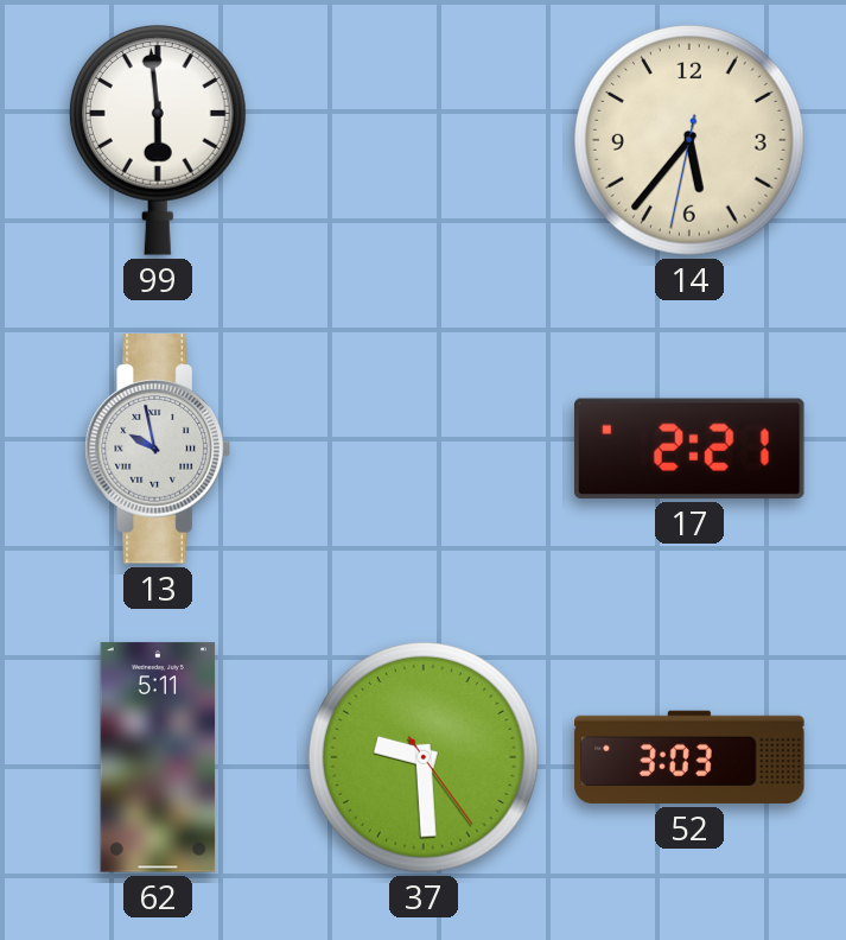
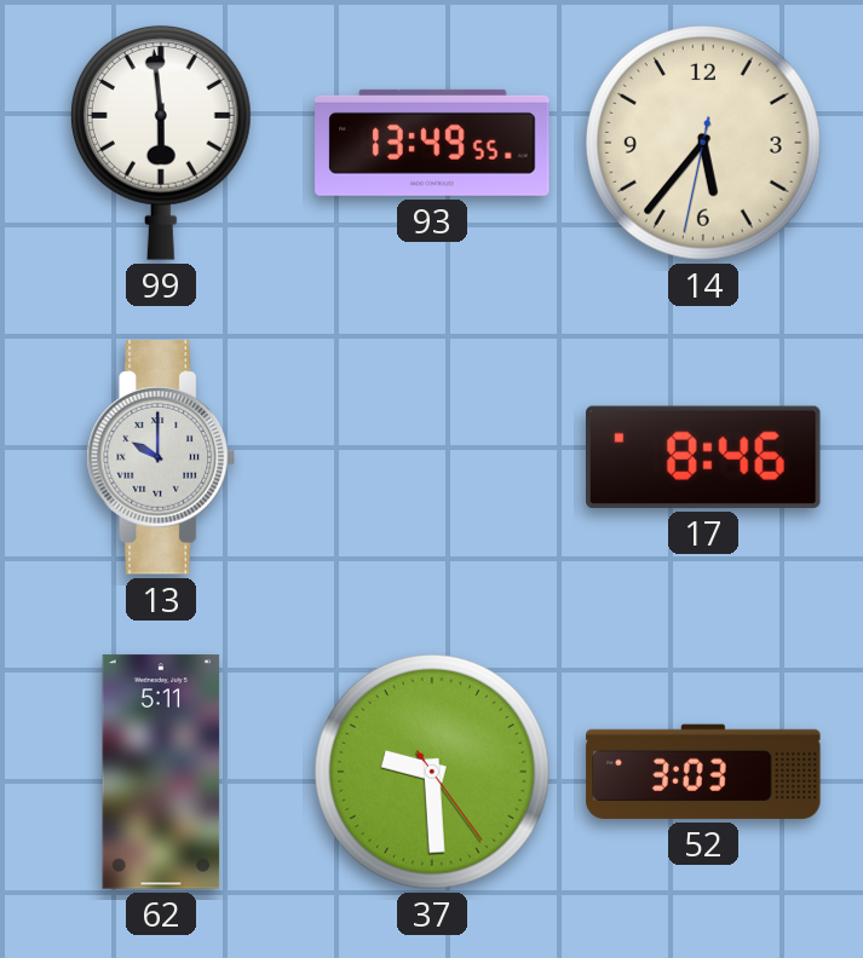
93: none -> 13:49
13: 9:58 -> 10:00
17: 2:21 -> 8:46
